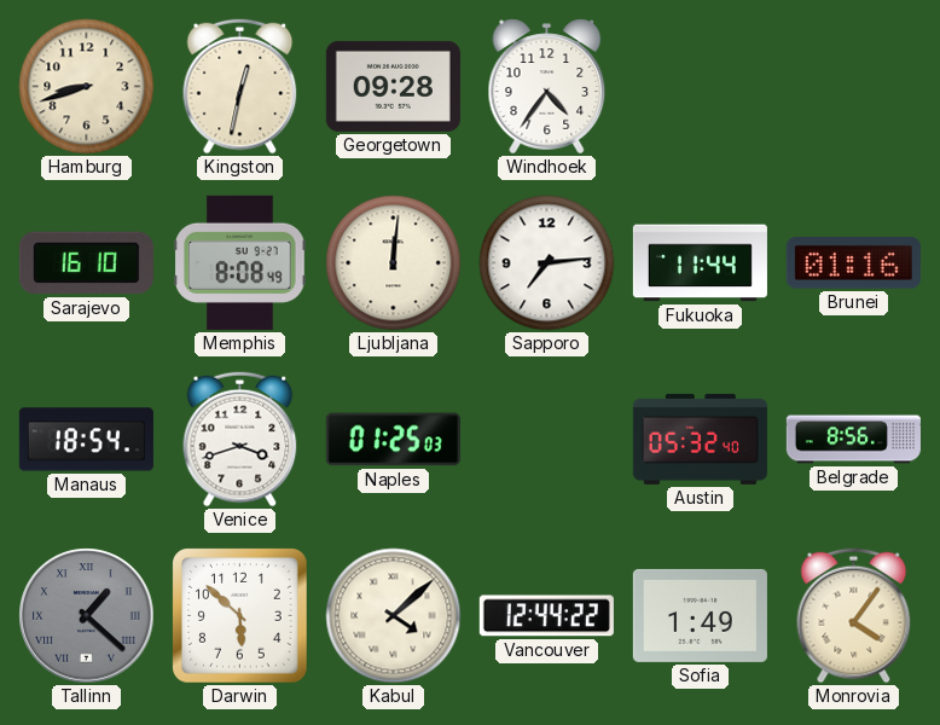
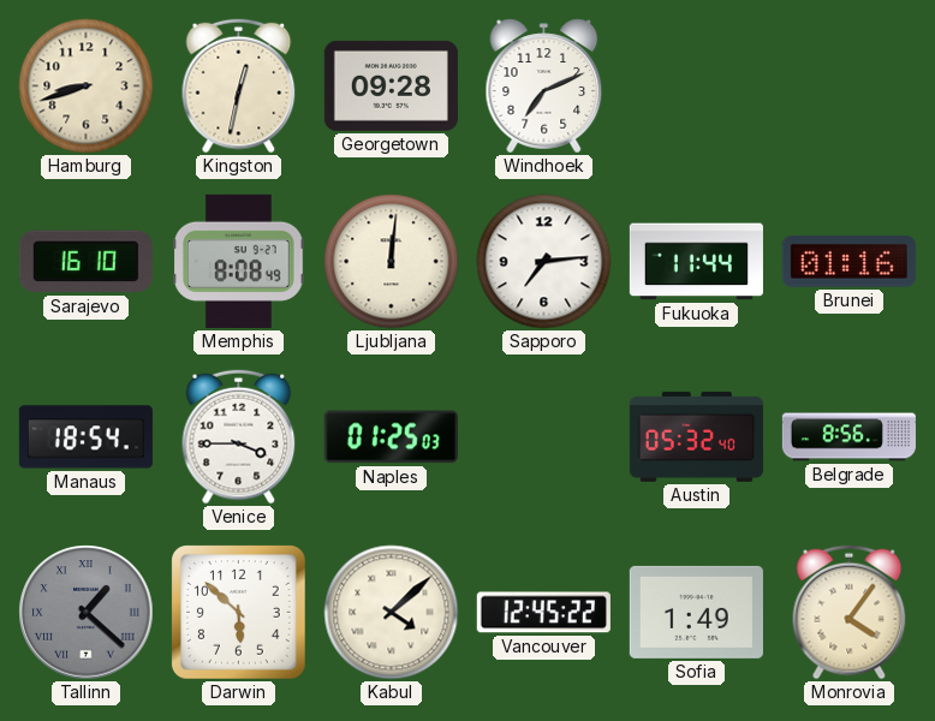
Windhoek: 4:36 -> 7:11
Venice: 3:42 -> 3:45
Vancouver: 12:44 -> 12:45
